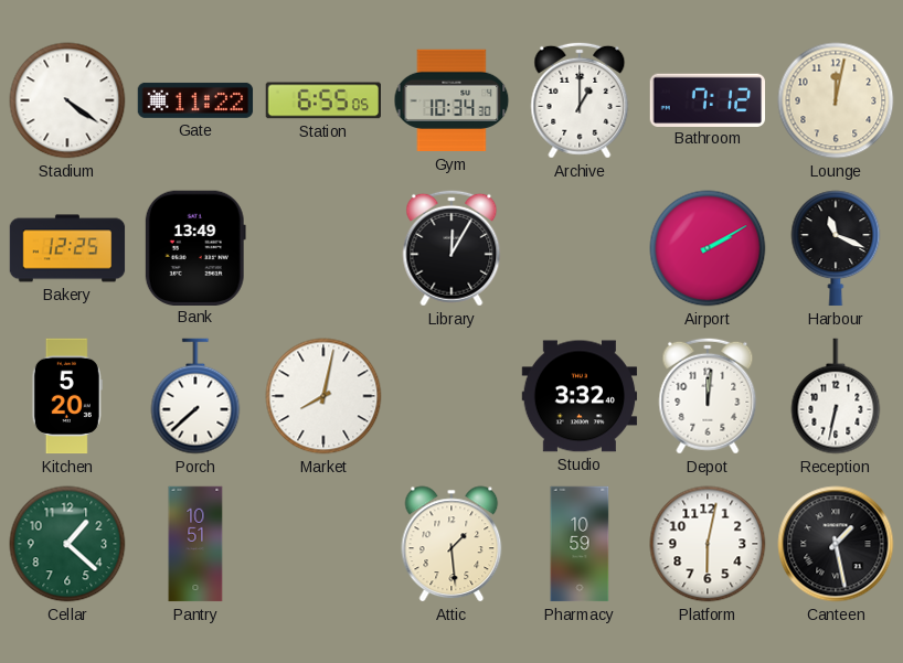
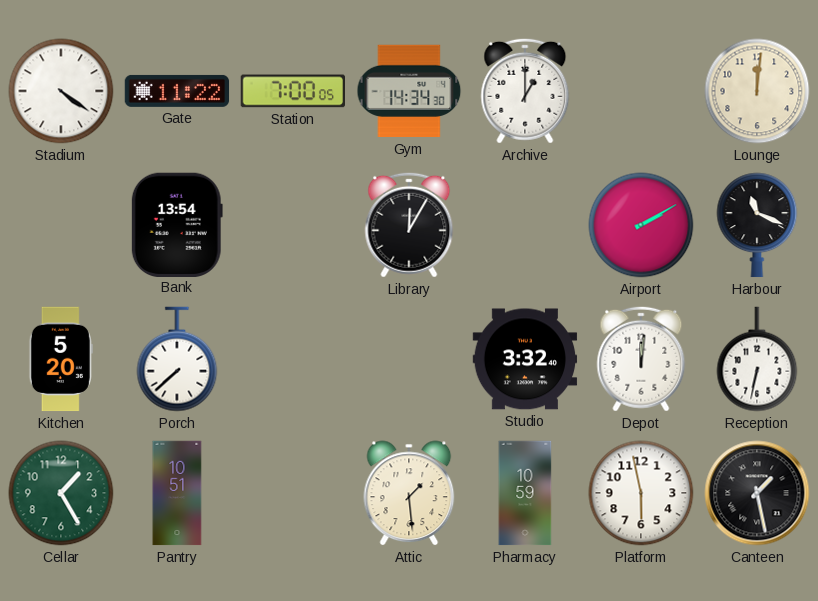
Station: 6:55 -> 7:00
Gym: 10:34 -> 14:34
Bathroom: 7:12 -> none
Lounge: 12:02 -> 12:01
Bakery: 12:25 -> none
Bank: 13:49 -> 13:54
Market: 8:02 -> none
Cellar: 1:22 -> 1:25
Platform: 6:02 -> 5:58
